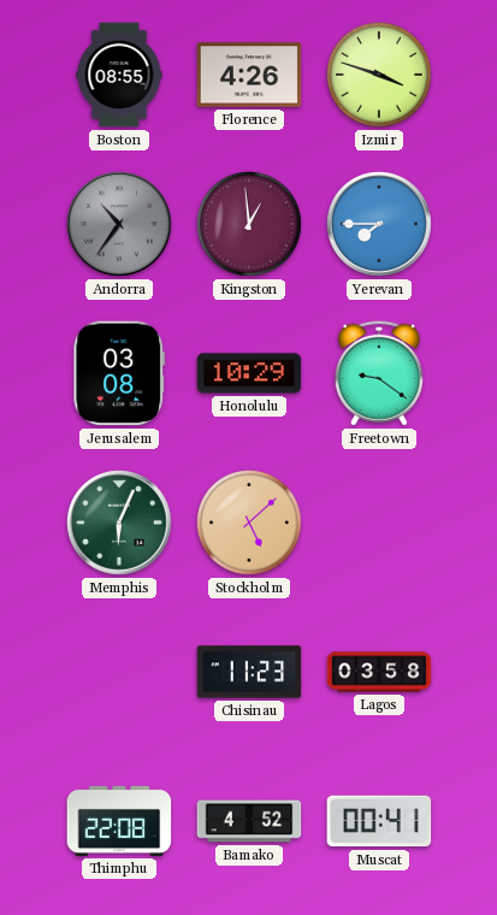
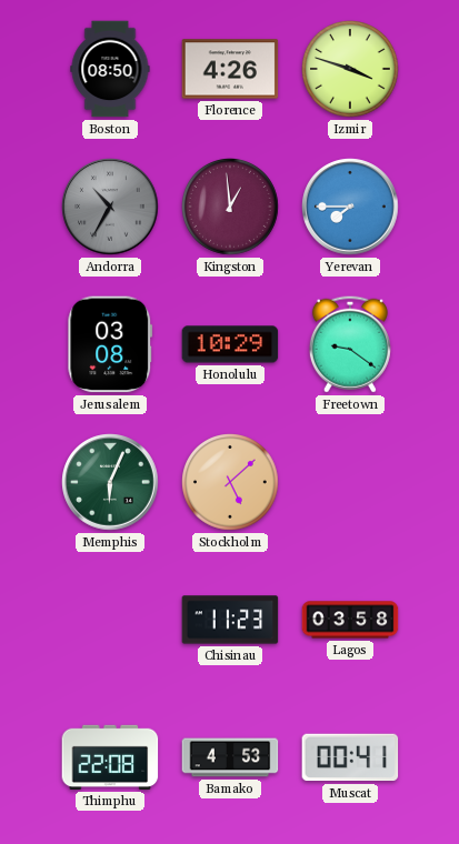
Boston: 08:55 -> 08:50
Andorra: 10:36 -> 10:35
Bamako: 4:52 -> 4:53
